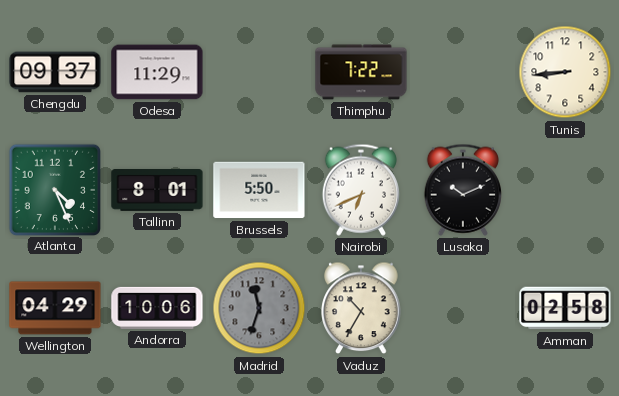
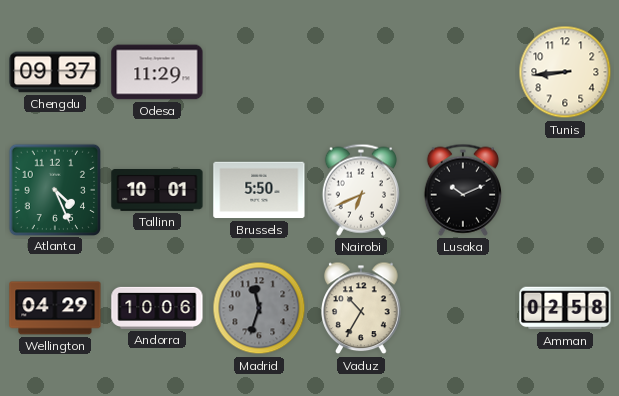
Thimphu: 7:22 -> none
Tallinn: 8:01 -> 10:01
